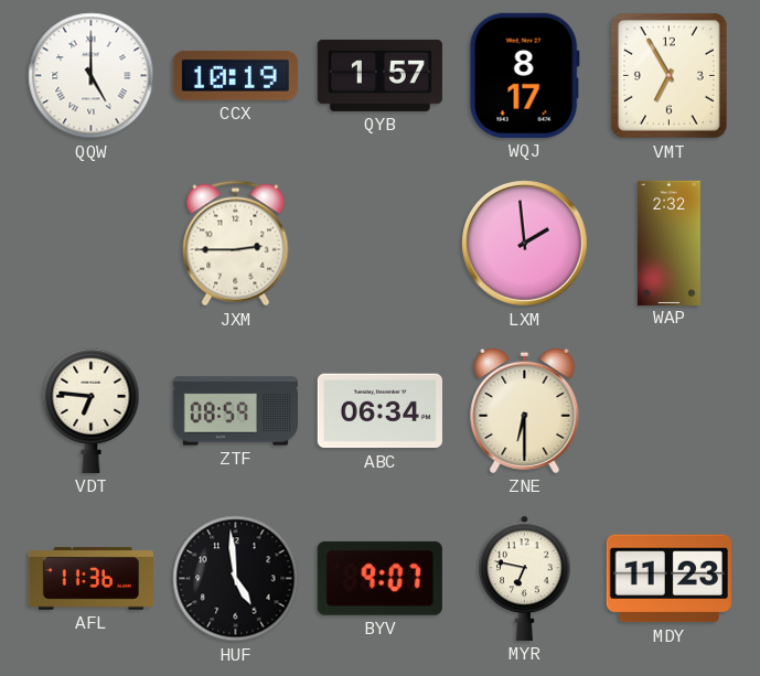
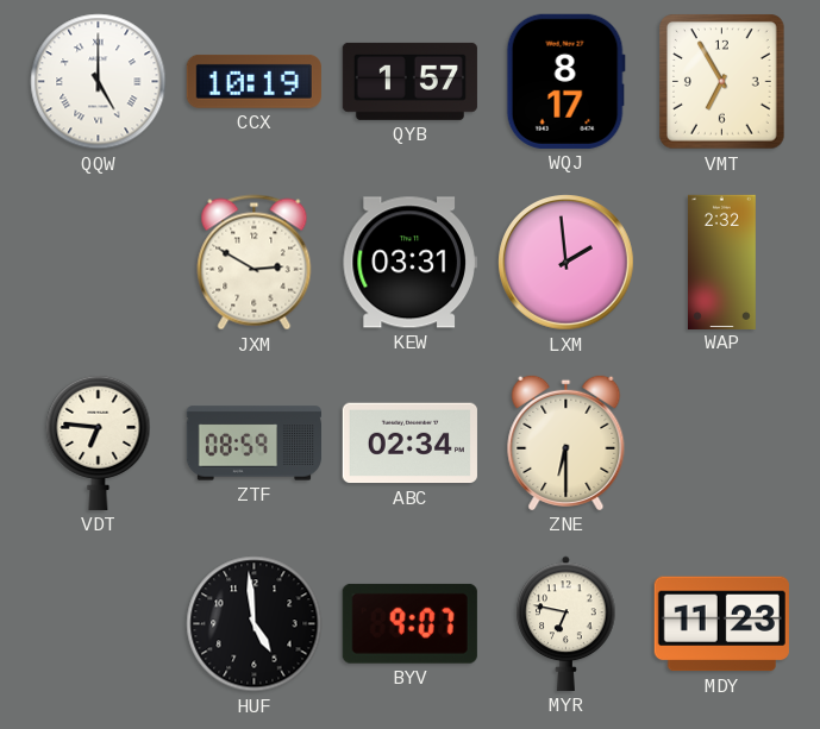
JXM: 2:45 -> 2:50
KEW: none -> 03:31
ABC: 06:34 -> 02:34
AFL: 11:36 -> none
